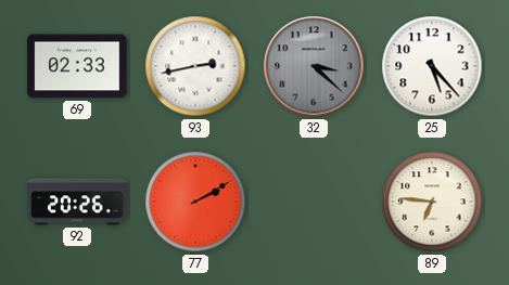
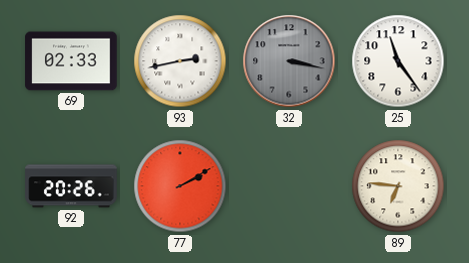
32: 3:22 -> 3:17
25: 5:23 -> 11:24
